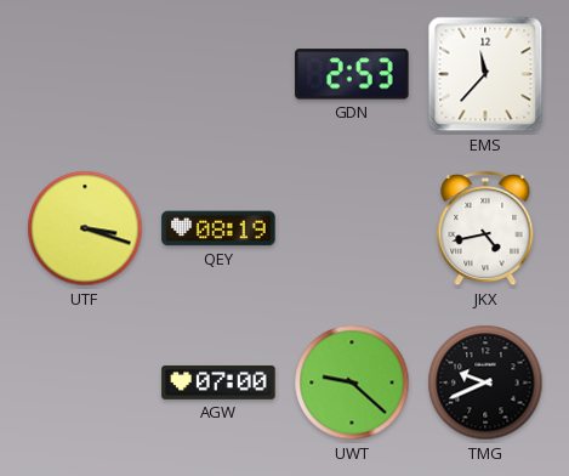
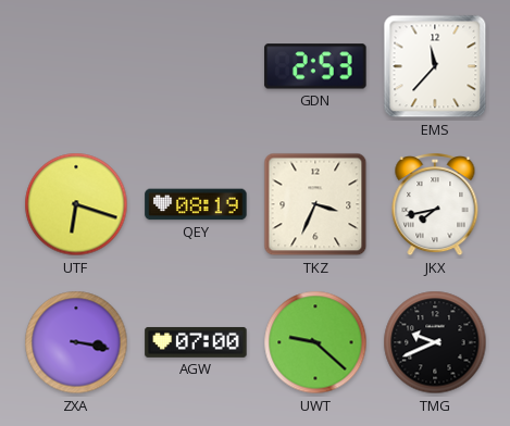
UTF: 3:18 -> 6:18
TKZ: none -> 3:34
JKX: 4:43 -> 7:43
ZXA: none -> 3:17
